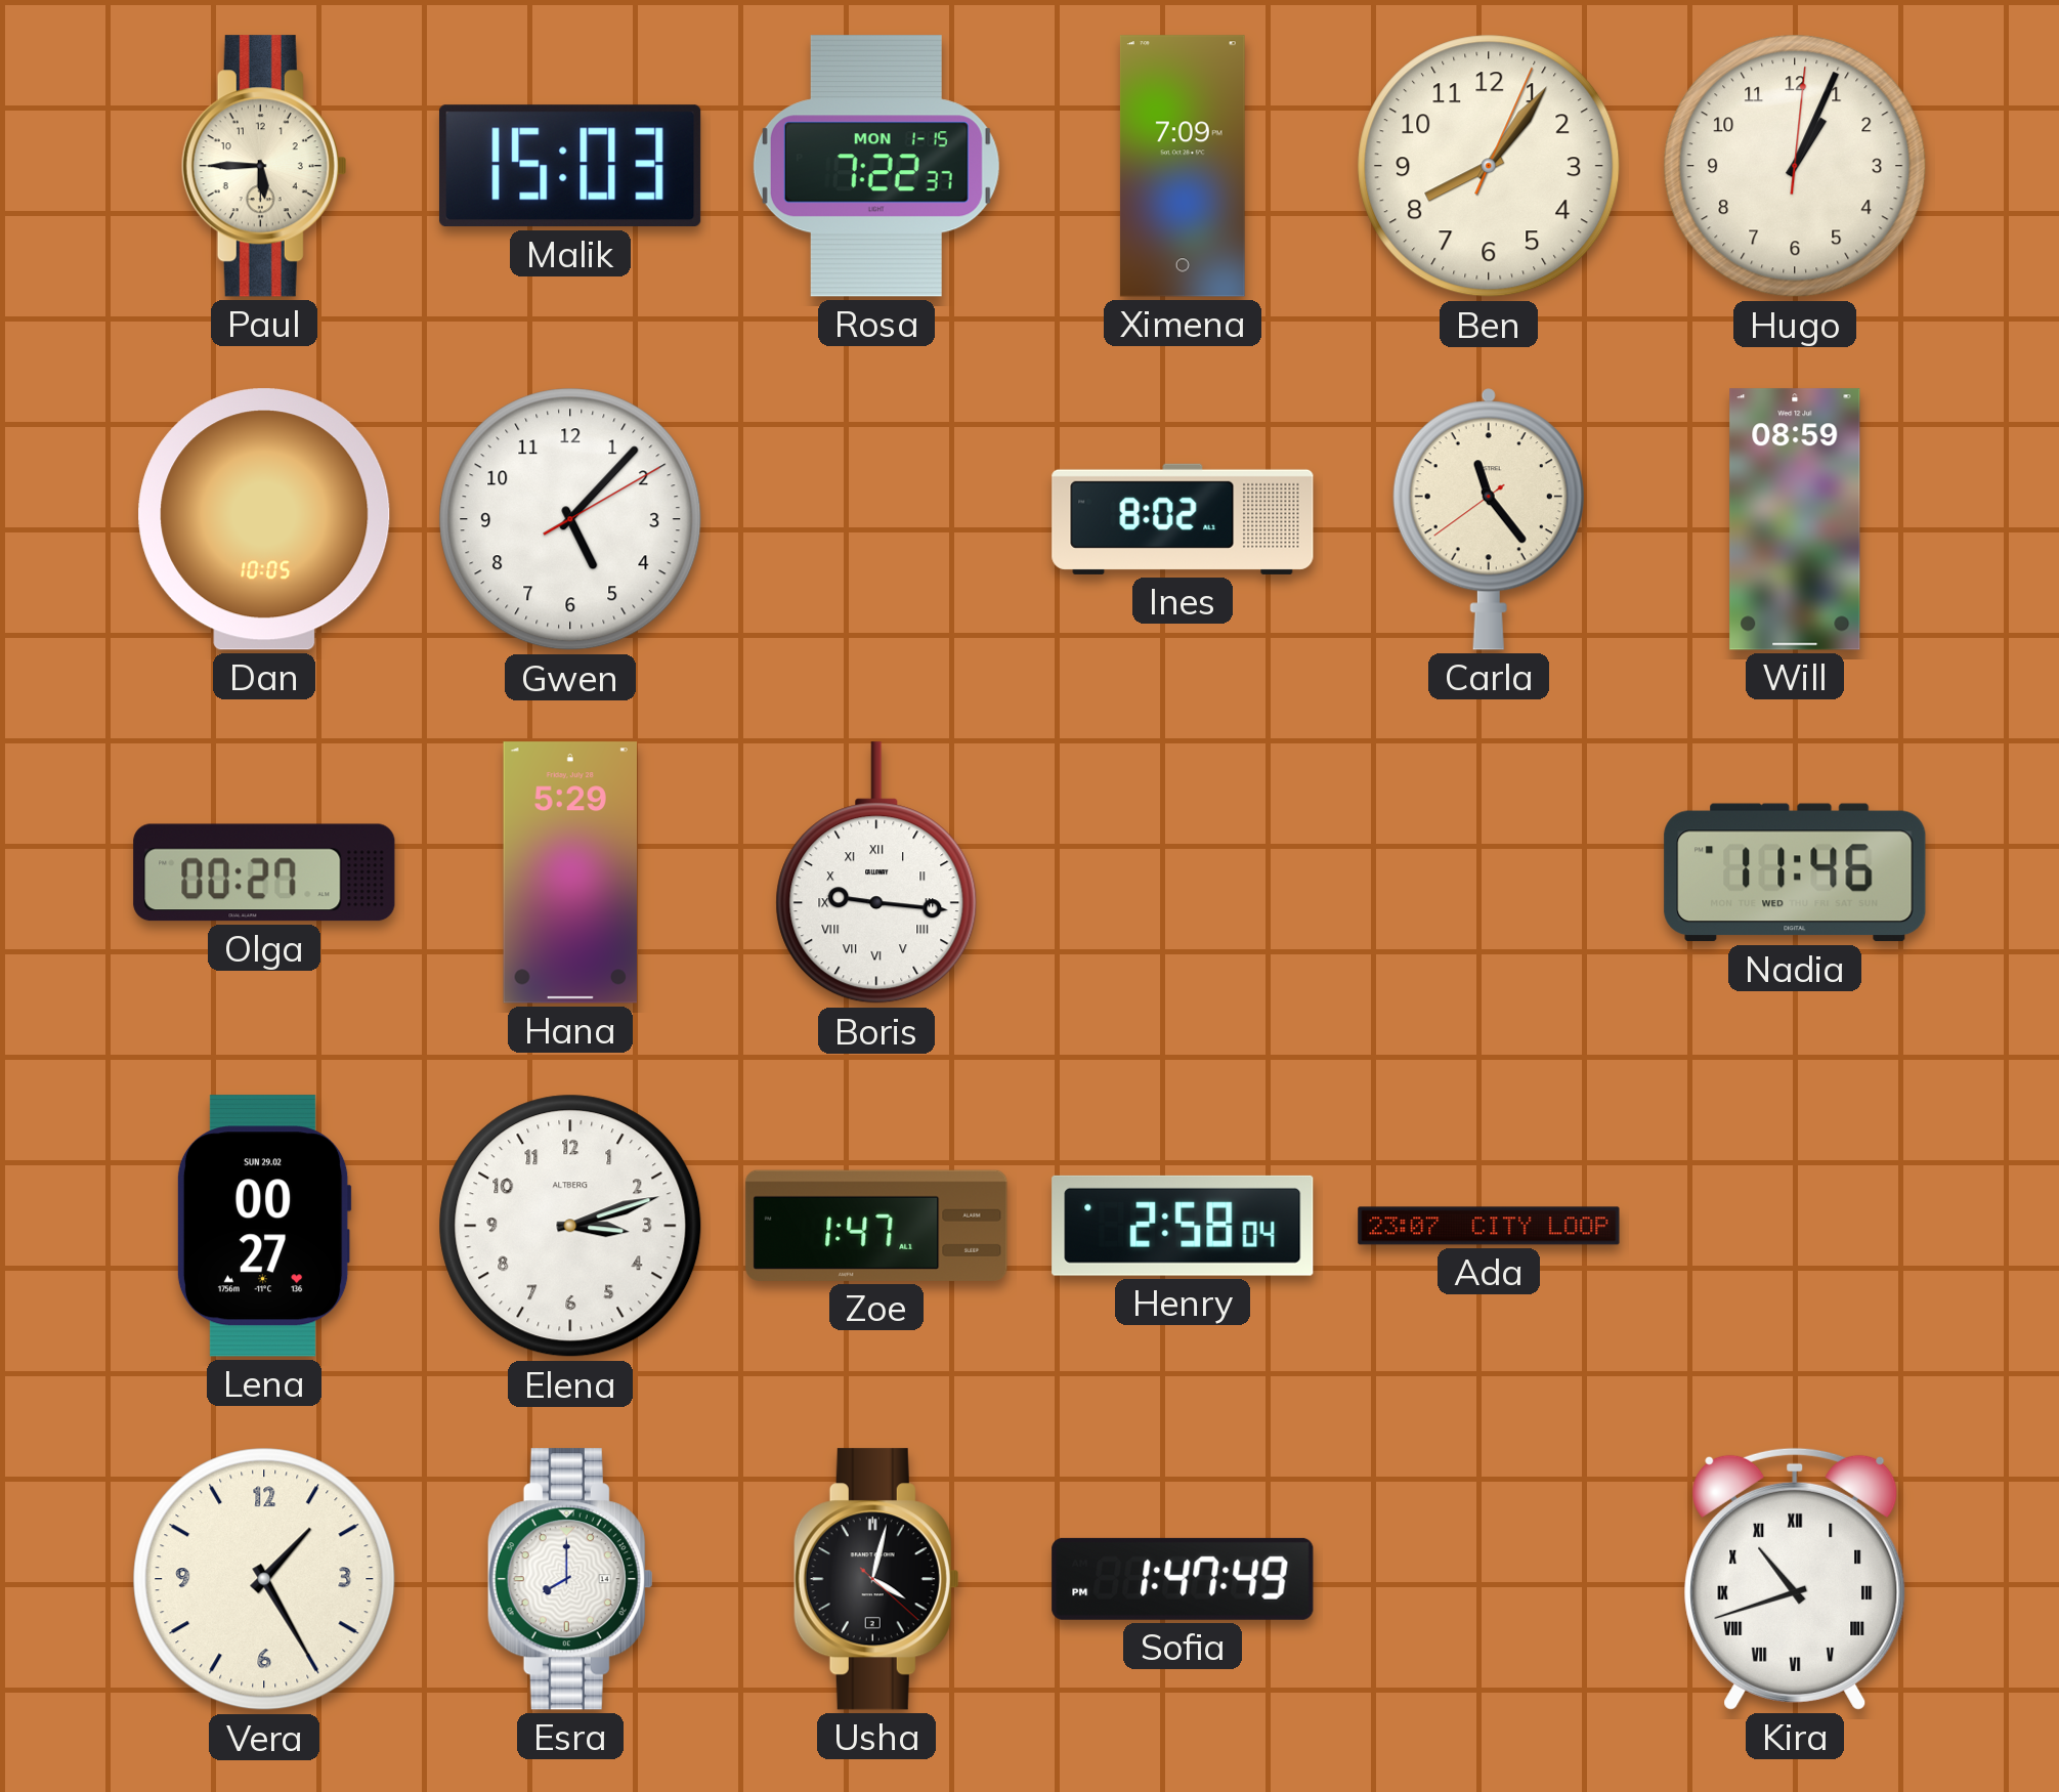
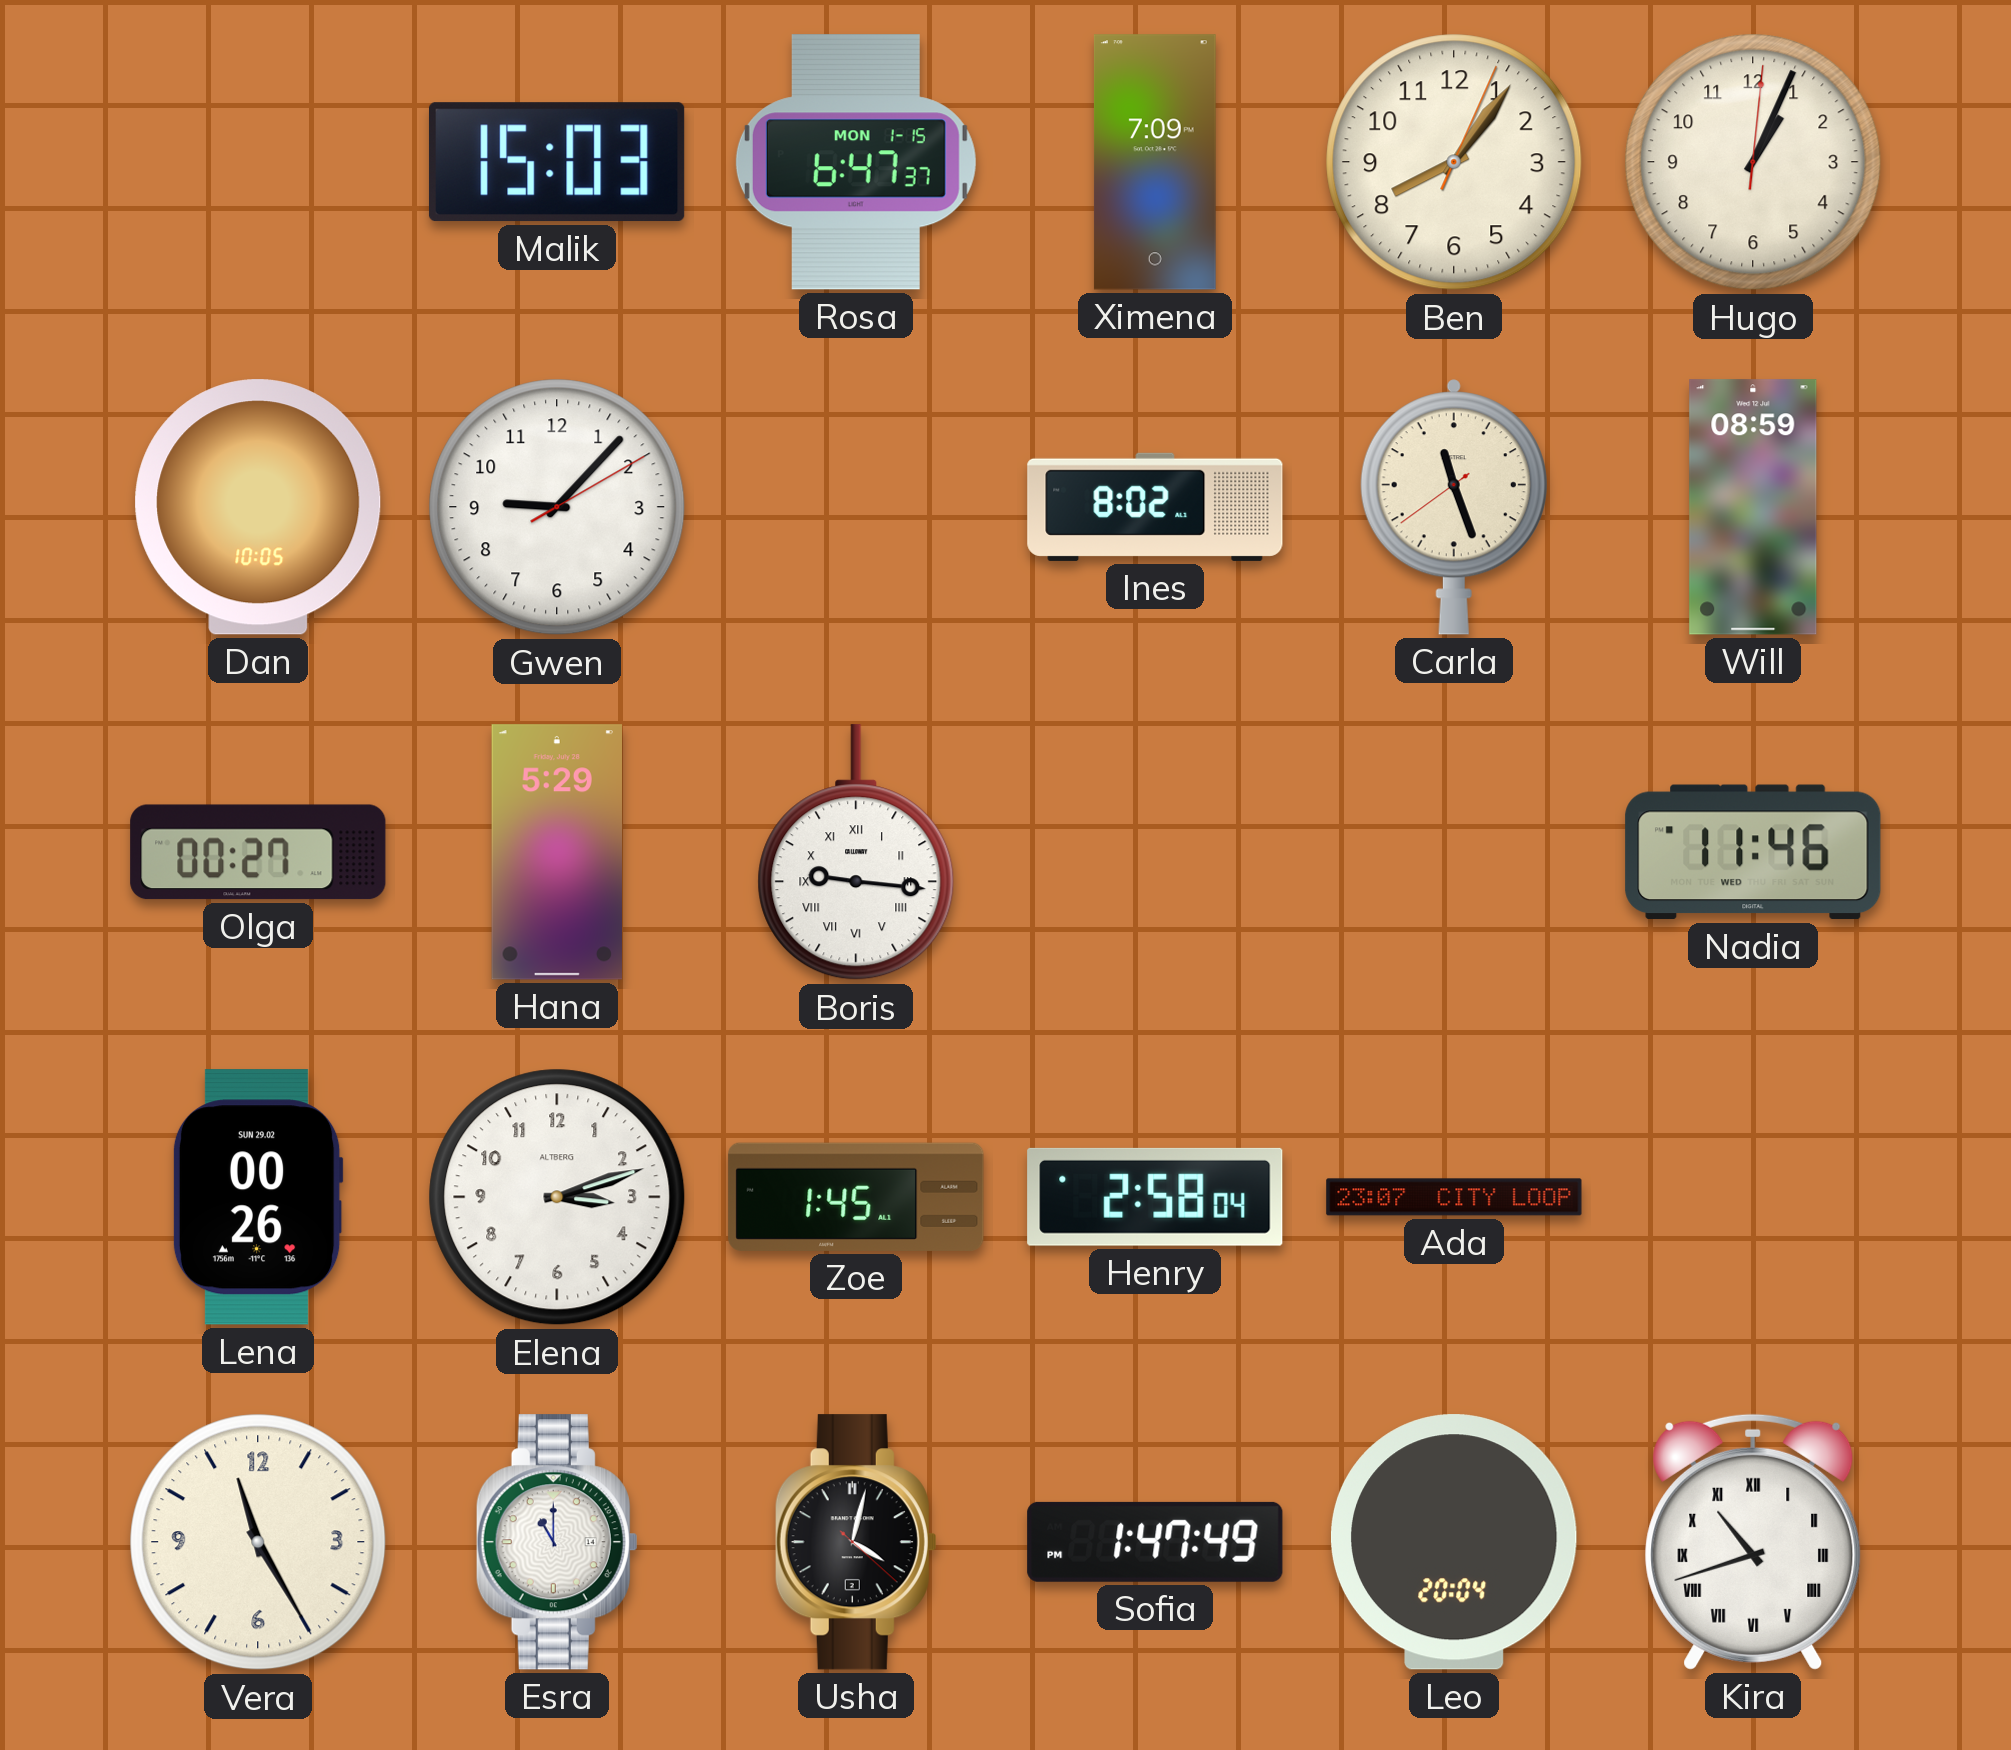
Paul: 5:45 -> none
Rosa: 7:22 -> 6:47
Gwen: 5:07 -> 9:07
Carla: 11:23 -> 11:26
Lena: 00:27 -> 00:26
Zoe: 1:47 -> 1:45
Vera: 1:25 -> 11:25
Esra: 8:00 -> 11:00
Leo: none -> 20:04
